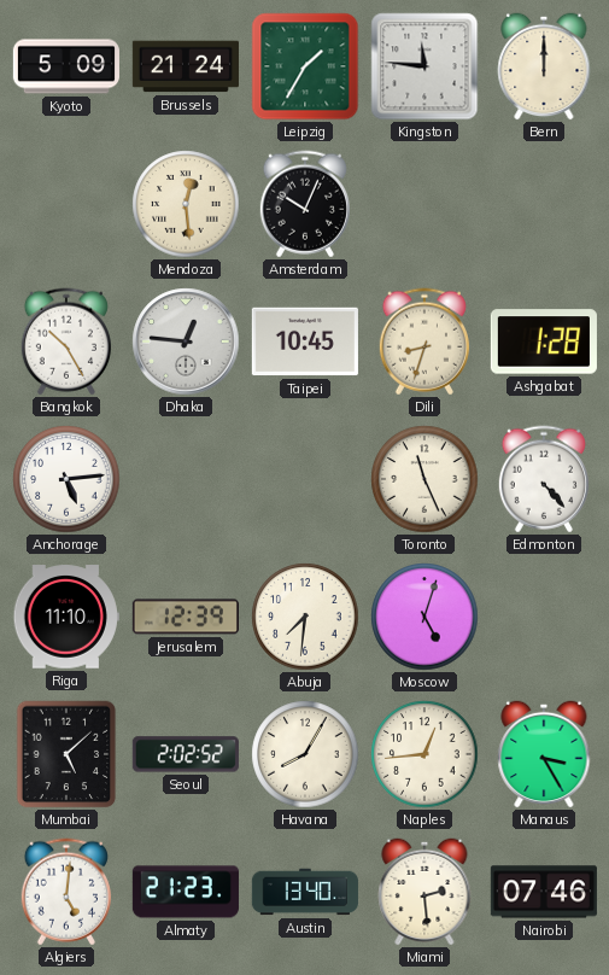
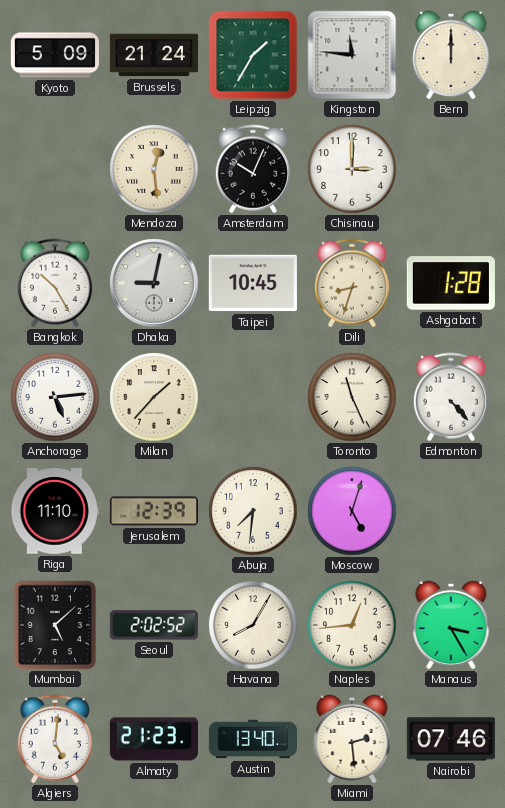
Chisinau: none -> 3:00
Dhaka: 12:46 -> 9:02
Milan: none -> 1:37
